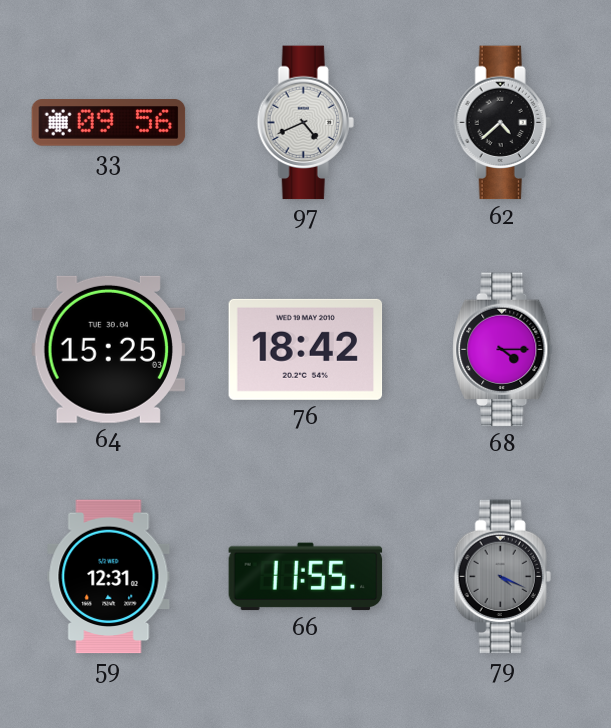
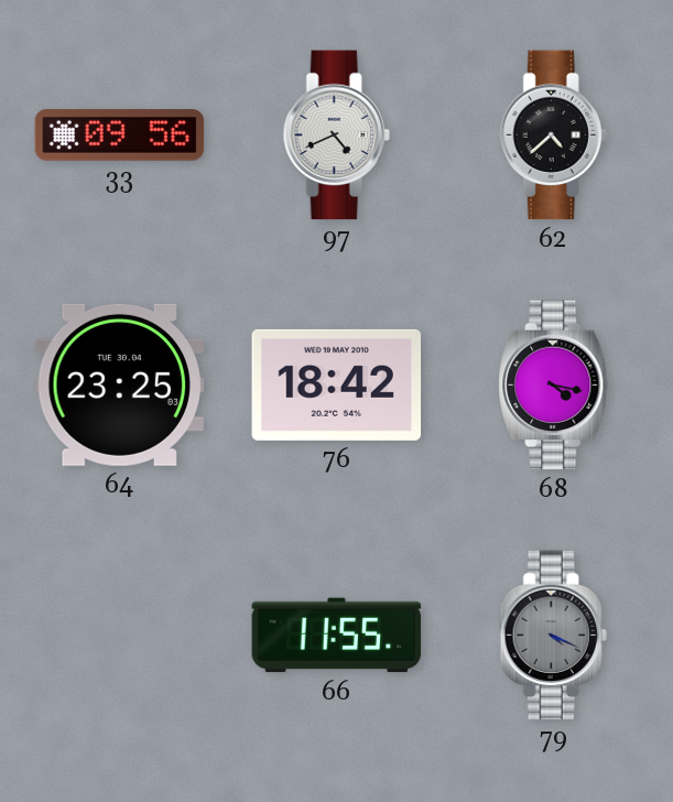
64: 15:25 -> 23:25
68: 4:15 -> 4:17
59: 12:31 -> none
